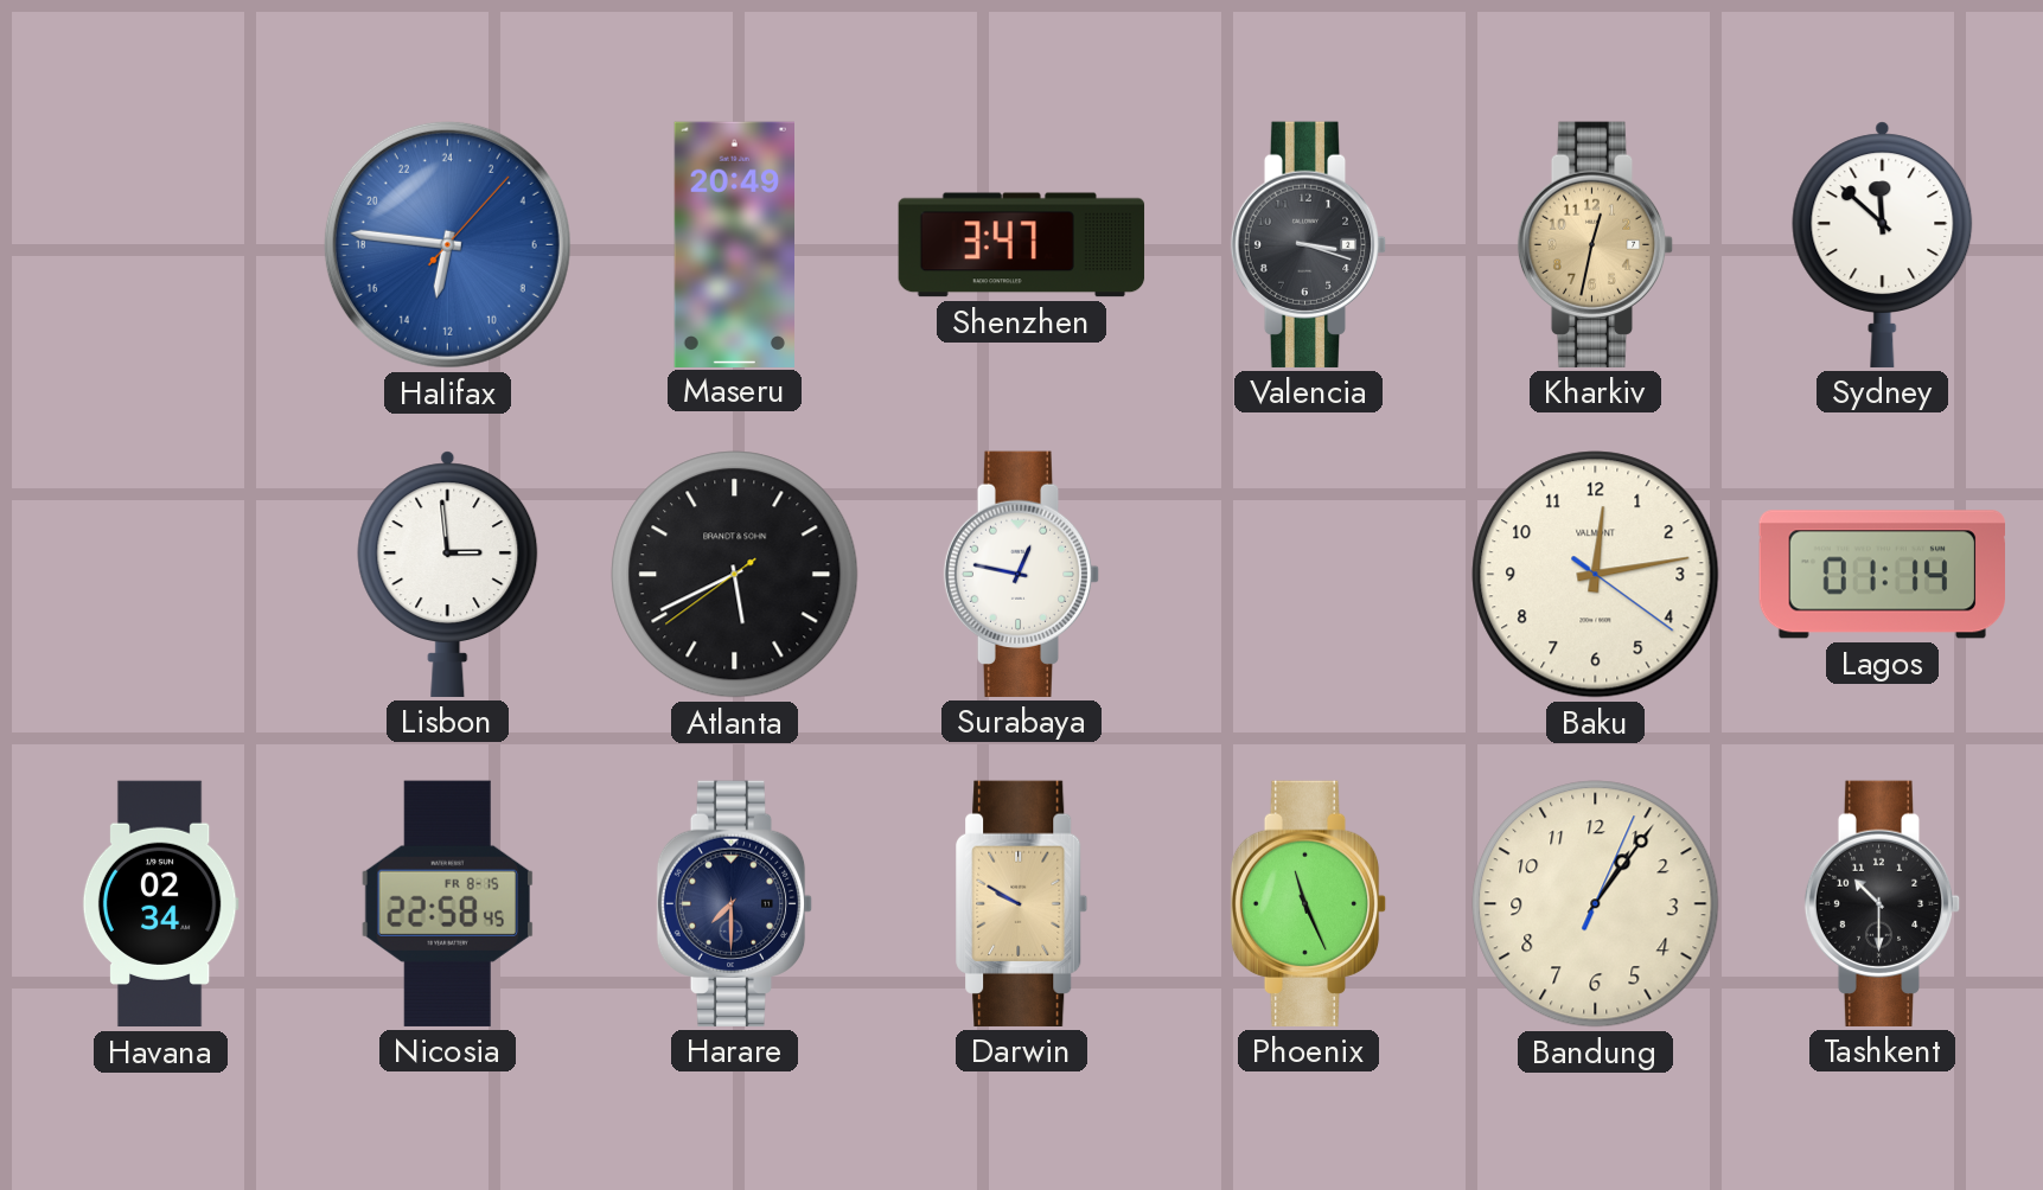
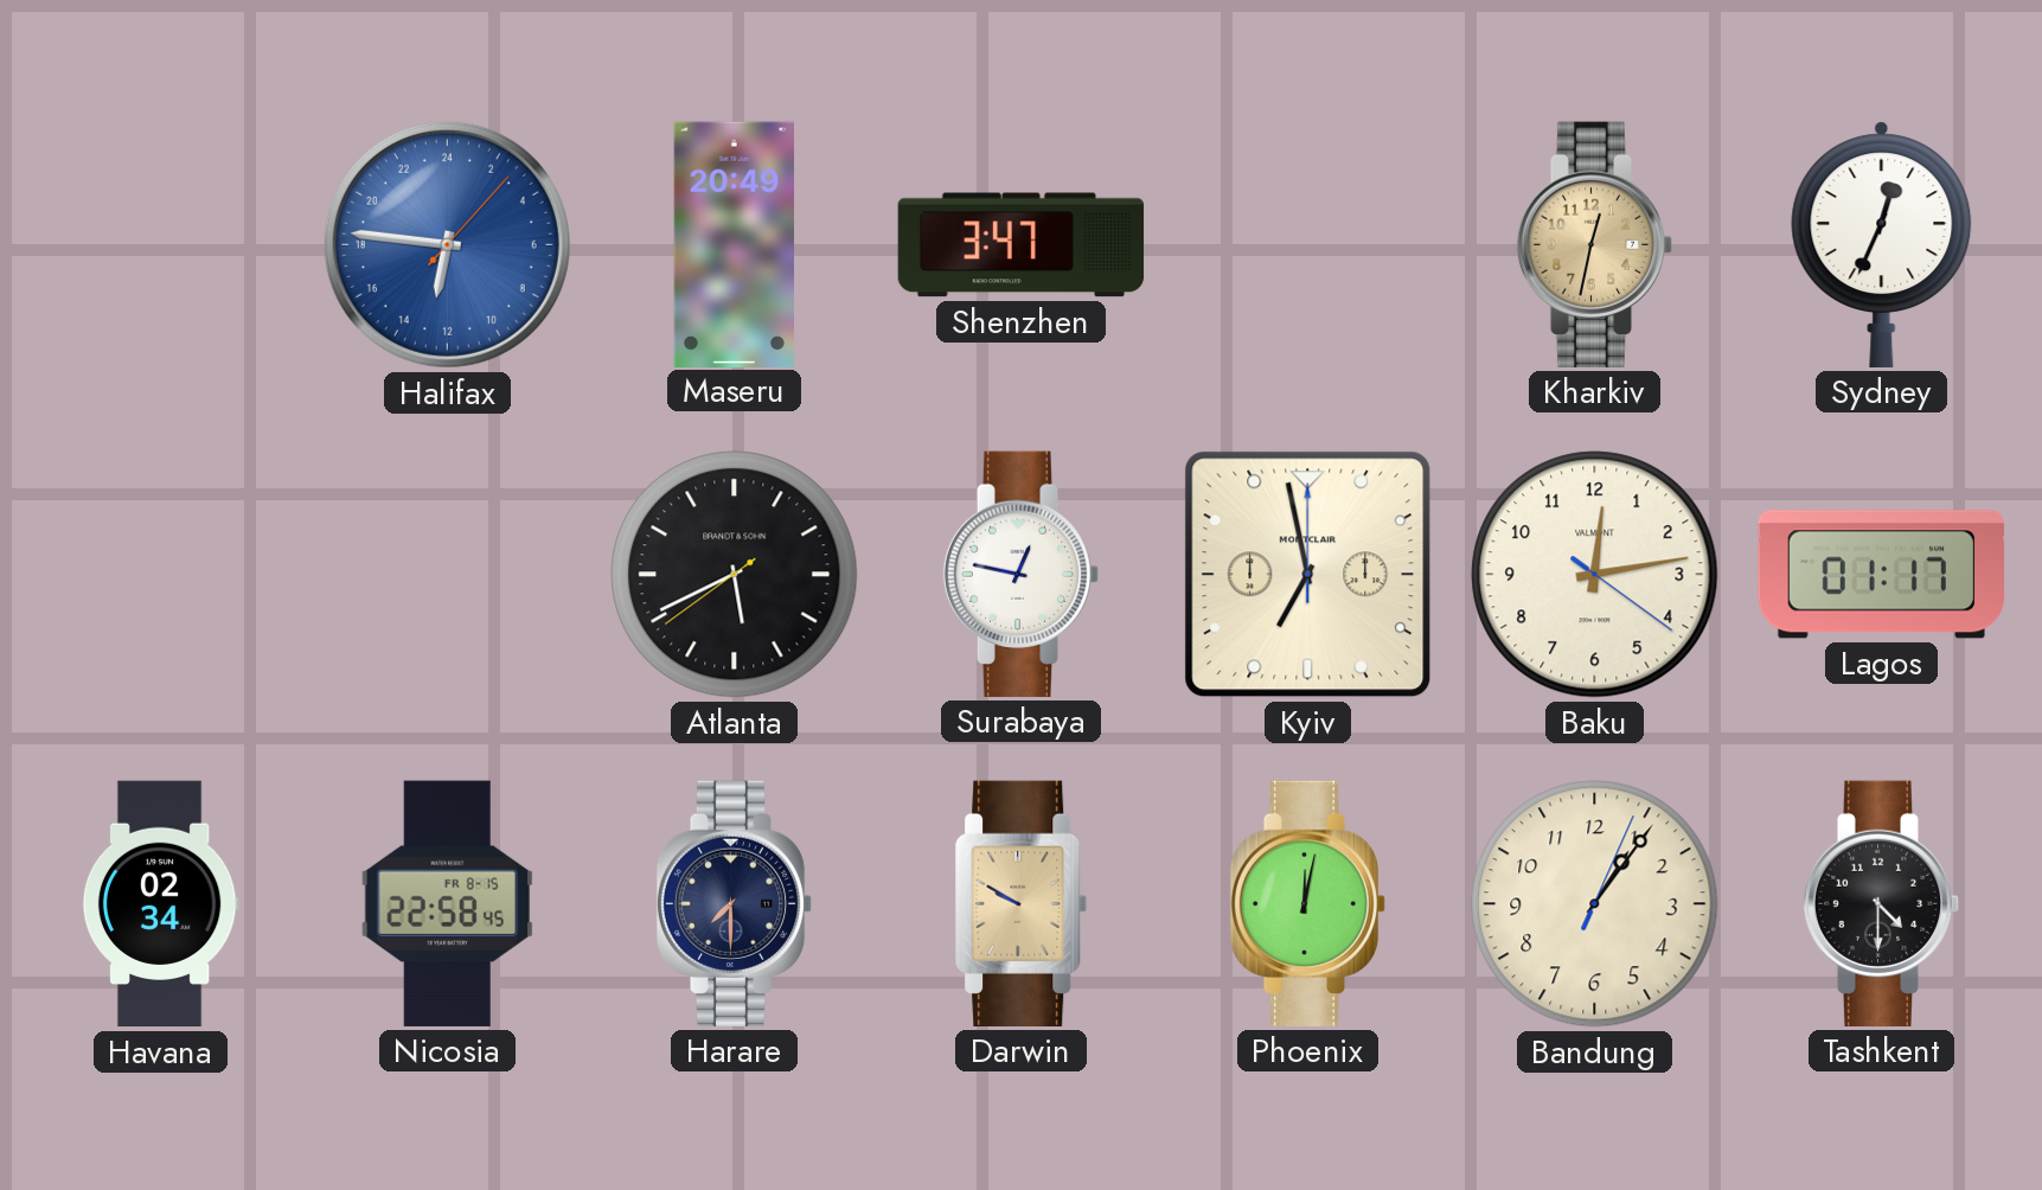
Valencia: 3:18 -> none
Sydney: 11:52 -> 12:34
Lisbon: 2:59 -> none
Kyiv: none -> 6:58
Lagos: 01:14 -> 01:17
Phoenix: 11:26 -> 12:02
Tashkent: 10:30 -> 4:30
